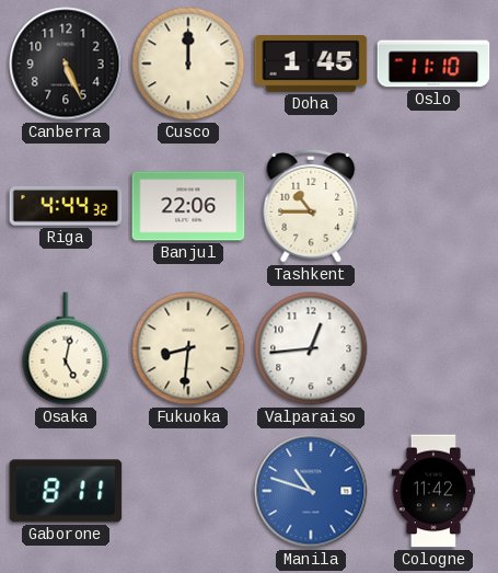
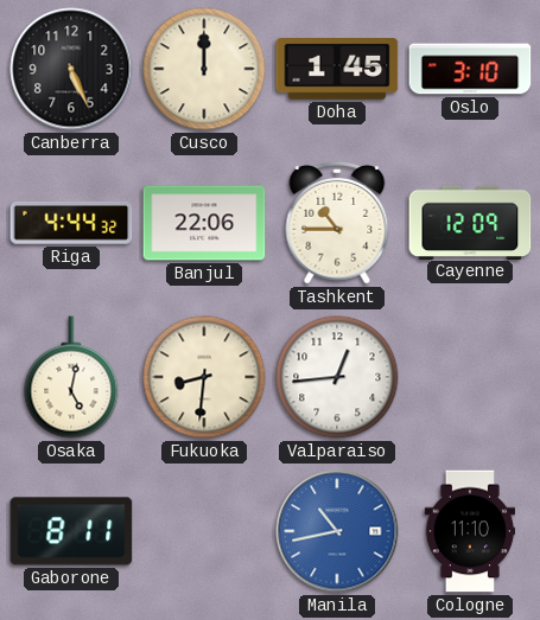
Oslo: 11:10 -> 3:10
Cayenne: none -> 12:09
Manila: 10:48 -> 10:43
Cologne: 11:42 -> 11:10
